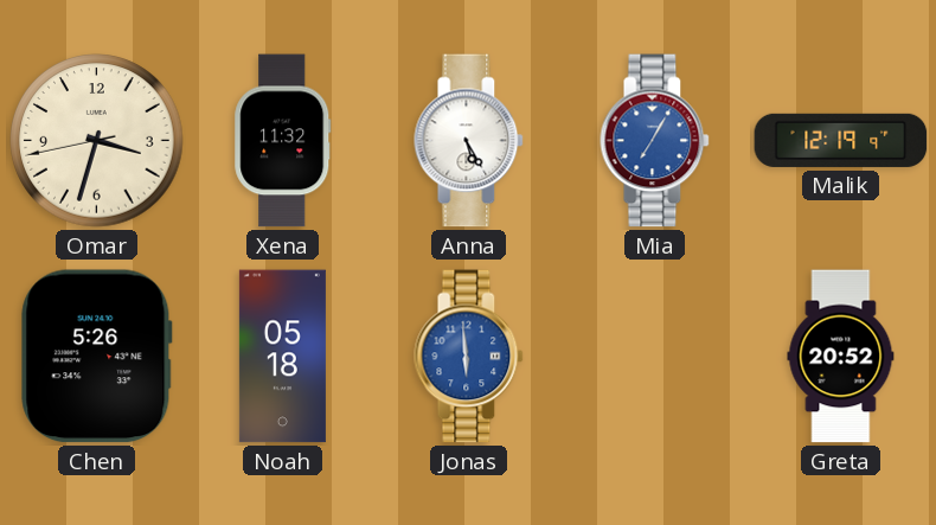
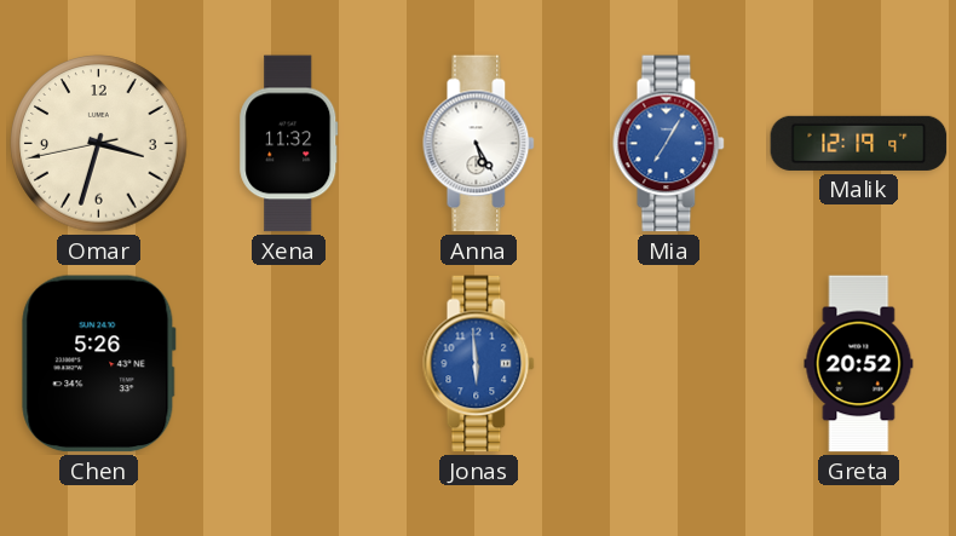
Noah: 05:18 -> none
